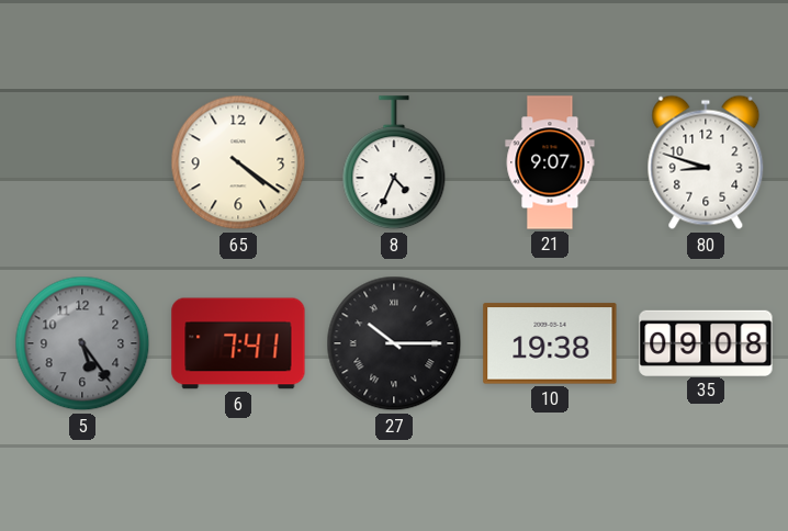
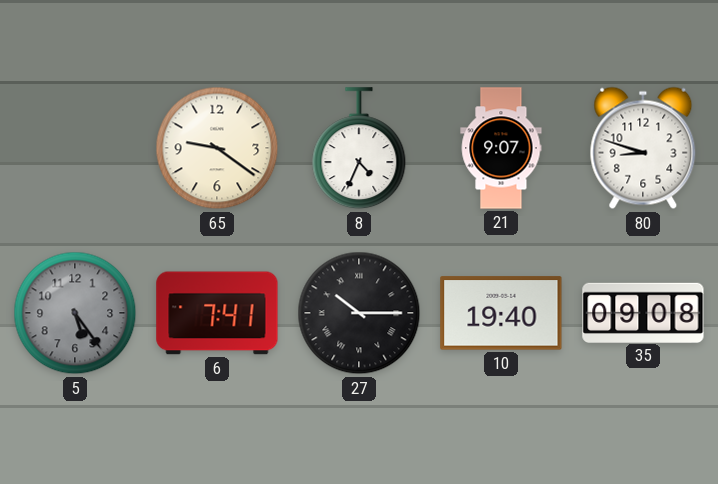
65: 4:21 -> 9:21
10: 19:38 -> 19:40
